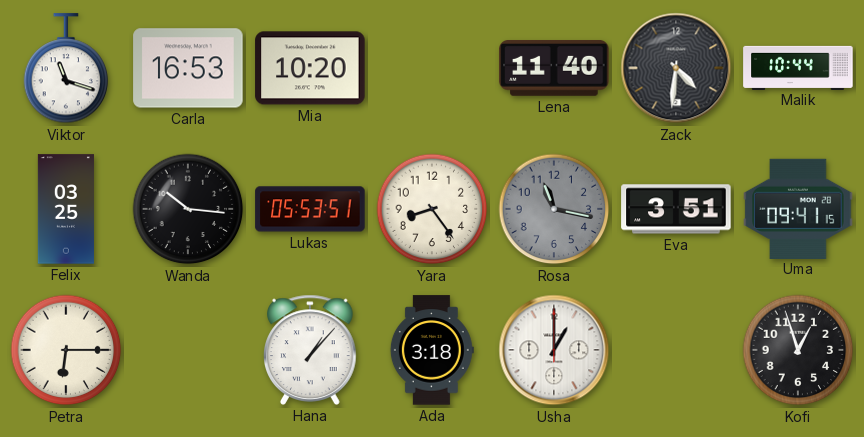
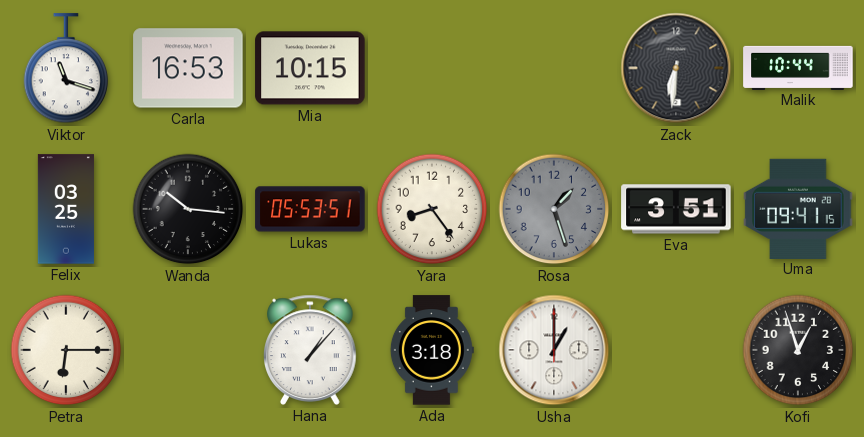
Mia: 10:20 -> 10:15
Lena: 11:40 -> none
Zack: 4:31 -> 6:31
Rosa: 11:17 -> 1:27
